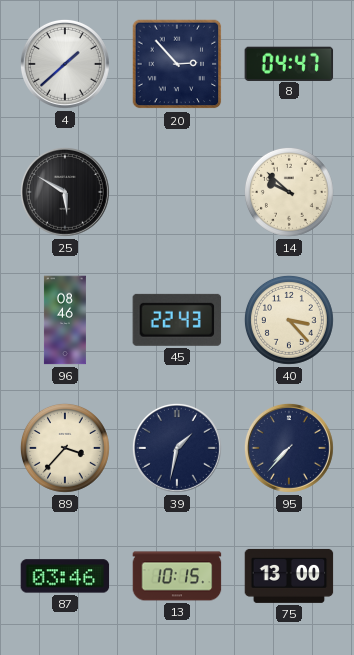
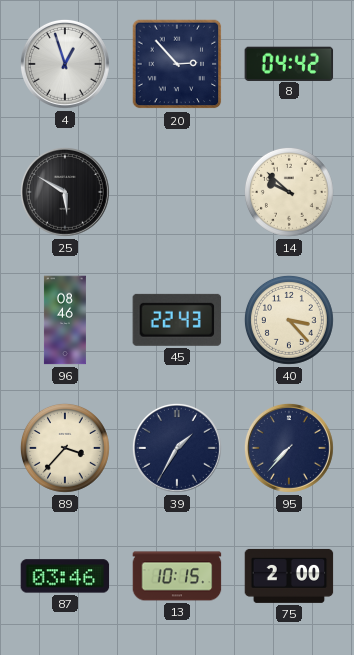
4: 1:38 -> 12:57
8: 04:47 -> 04:42
39: 1:32 -> 1:35
75: 13:00 -> 2:00
